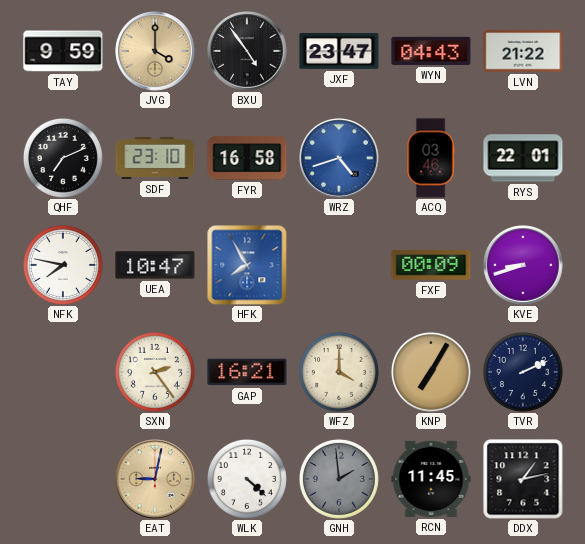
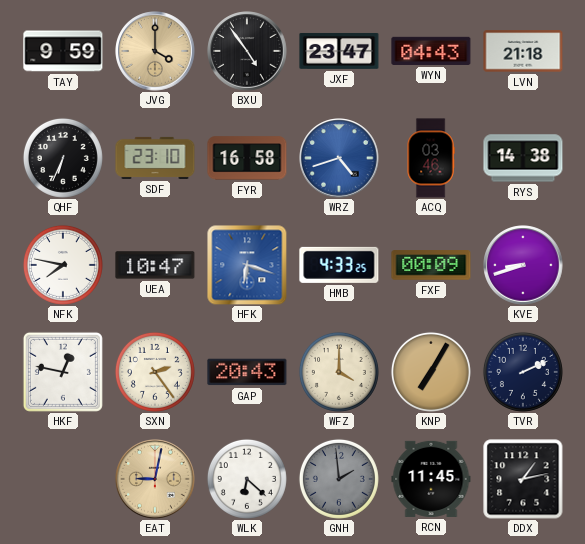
LVN: 21:22 -> 21:18
QHF: 7:11 -> 6:34
RYS: 22:01 -> 14:38
HFK: 7:55 -> 6:18
HMB: none -> 4:33
HKF: none -> 12:47
GAP: 16:21 -> 20:43
WLK: 4:22 -> 6:22
